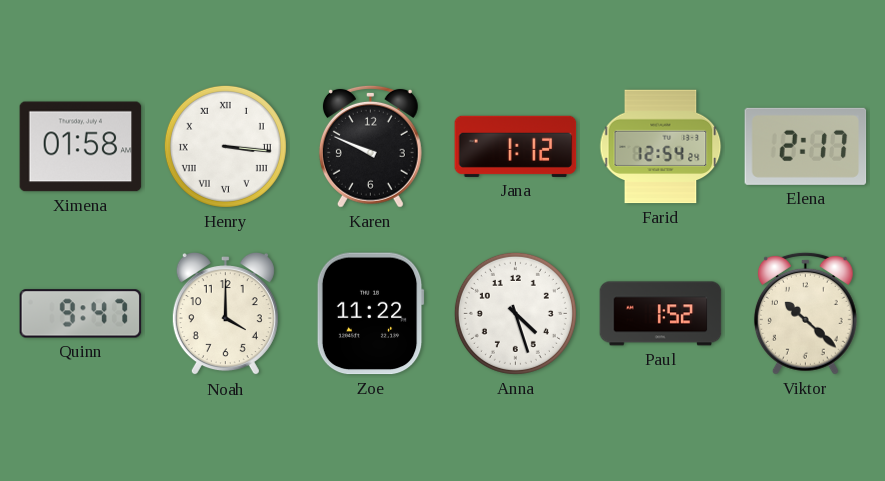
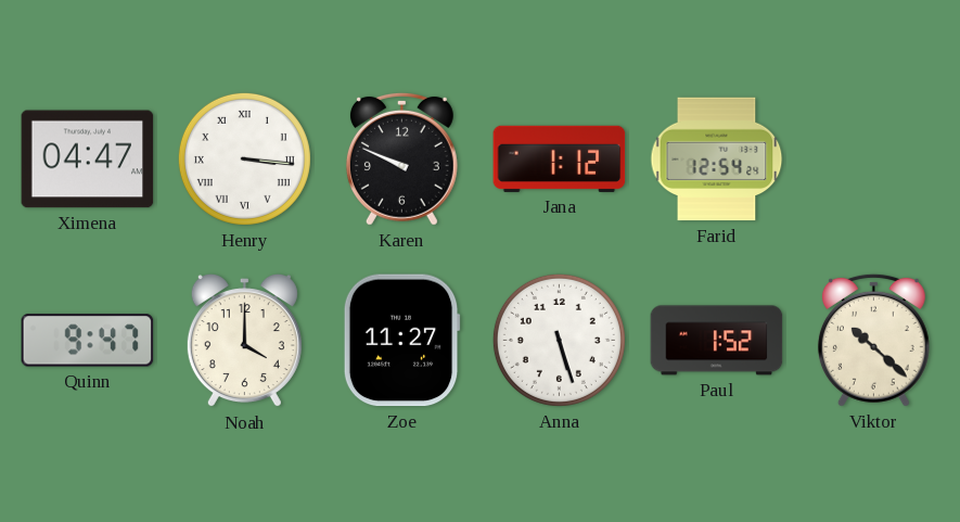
Ximena: 01:58 -> 04:47
Elena: 2:17 -> none
Zoe: 11:22 -> 11:27
Anna: 4:27 -> 5:27
